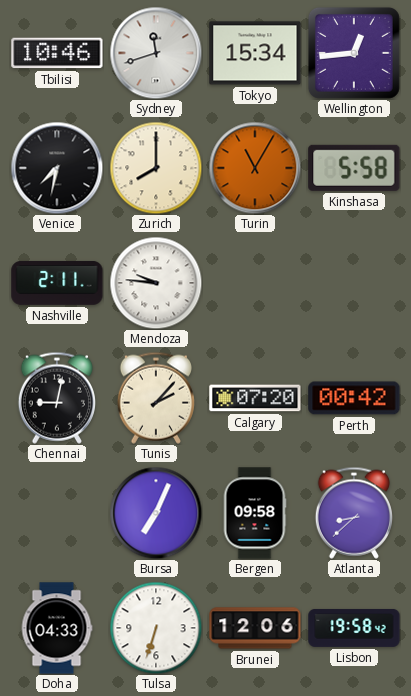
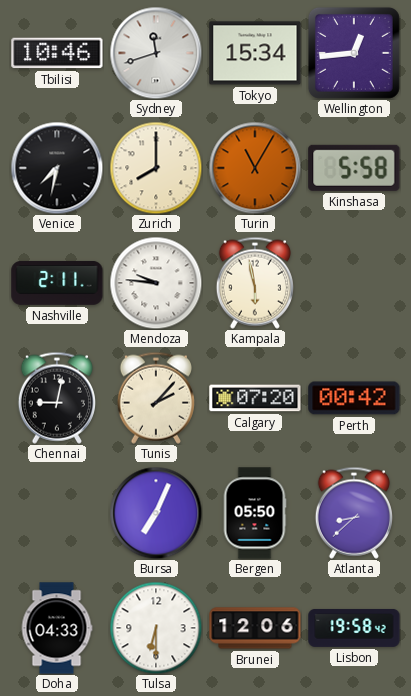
Kampala: none -> 5:58
Bergen: 09:58 -> 05:50
Tulsa: 6:33 -> 6:30
